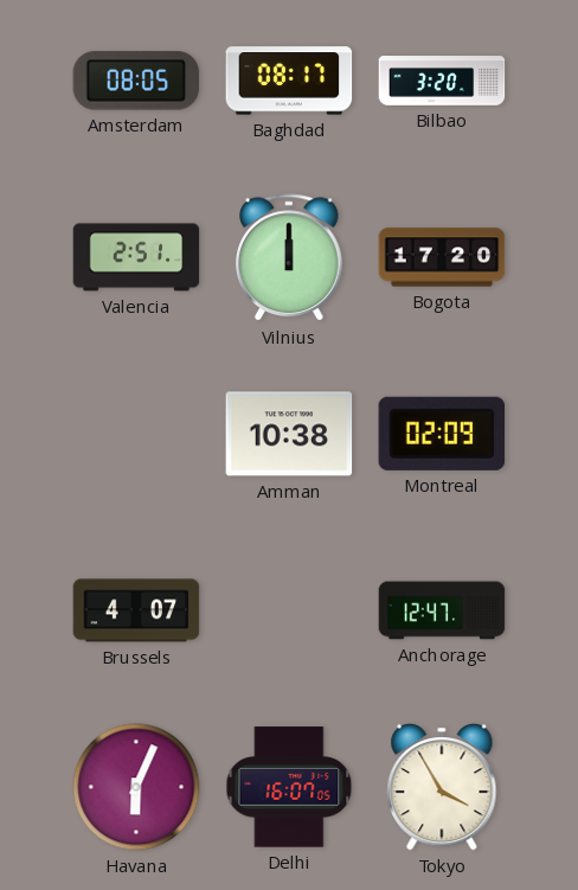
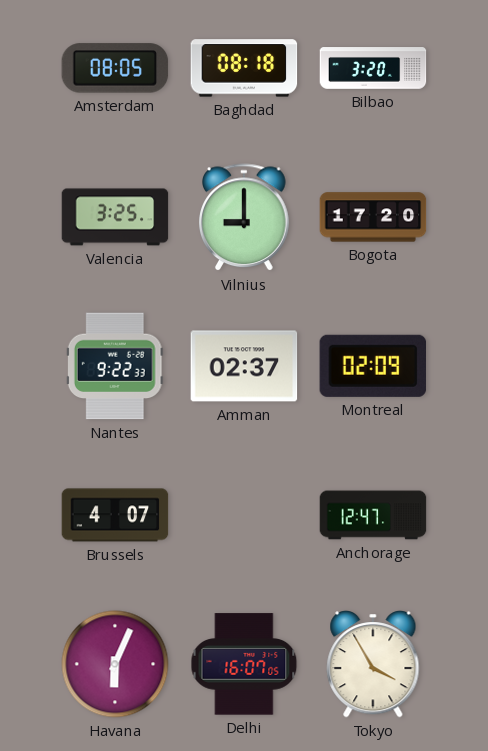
Baghdad: 08:17 -> 08:18
Valencia: 2:51 -> 3:25
Vilnius: 12:00 -> 9:00
Nantes: none -> 9:22
Amman: 10:38 -> 02:37
